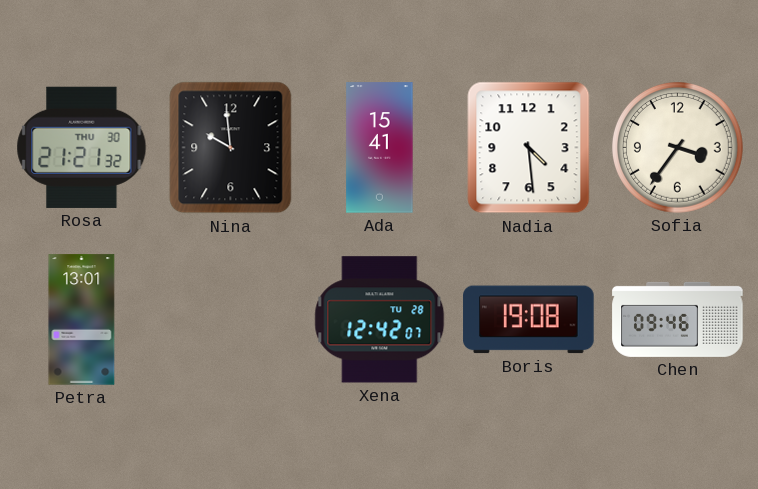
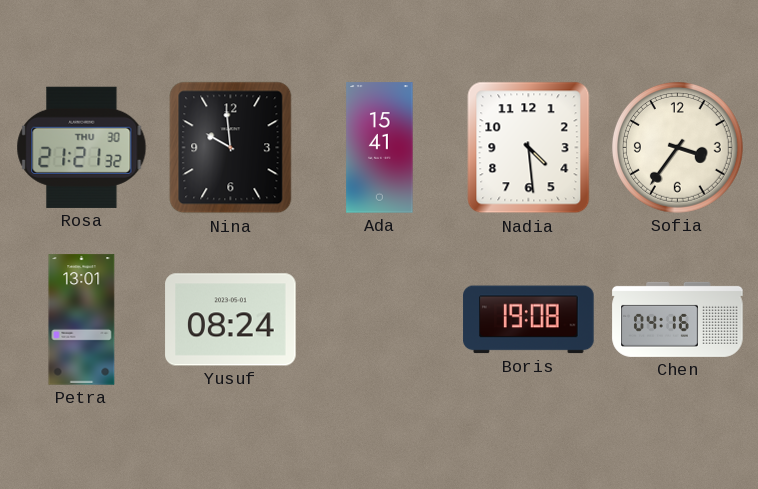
Yusuf: none -> 08:24
Xena: 12:42 -> none
Chen: 09:46 -> 04:16
